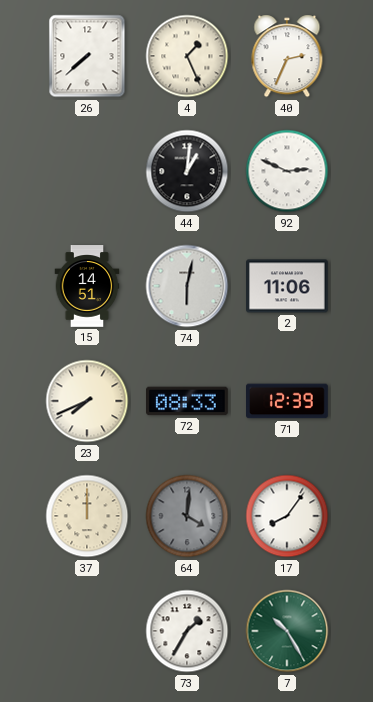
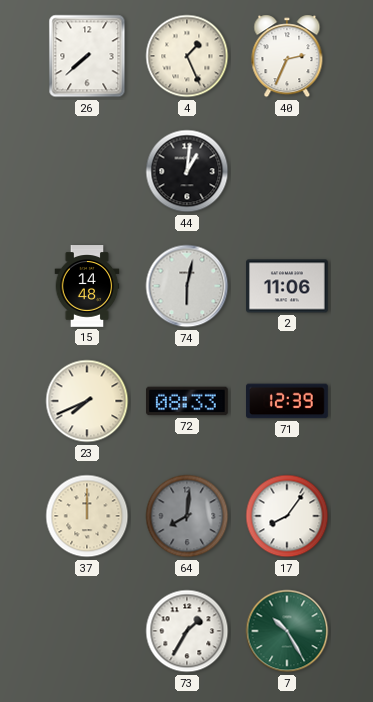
92: 2:49 -> none
15: 14:51 -> 14:48
64: 4:01 -> 8:01
